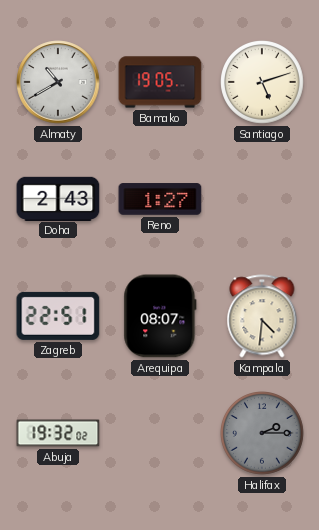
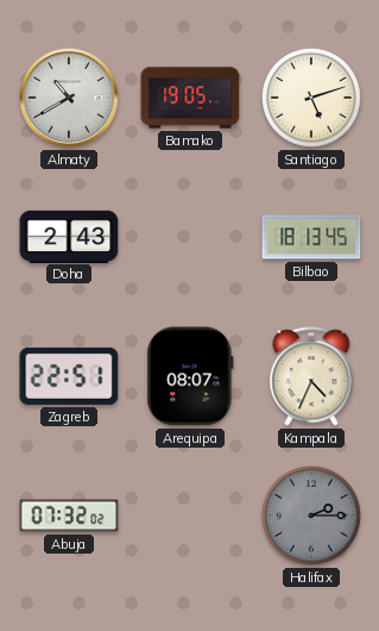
Reno: 1:27 -> none
Bilbao: none -> 18:13
Kampala: 4:31 -> 4:34
Abuja: 19:32 -> 07:32
